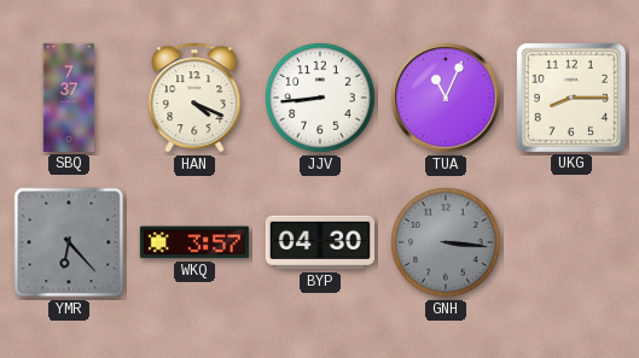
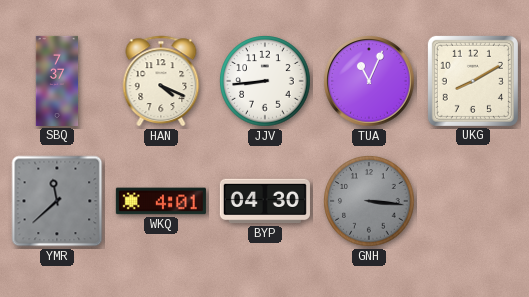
UKG: 8:15 -> 8:10
YMR: 6:23 -> 11:38
WKQ: 3:57 -> 4:01
